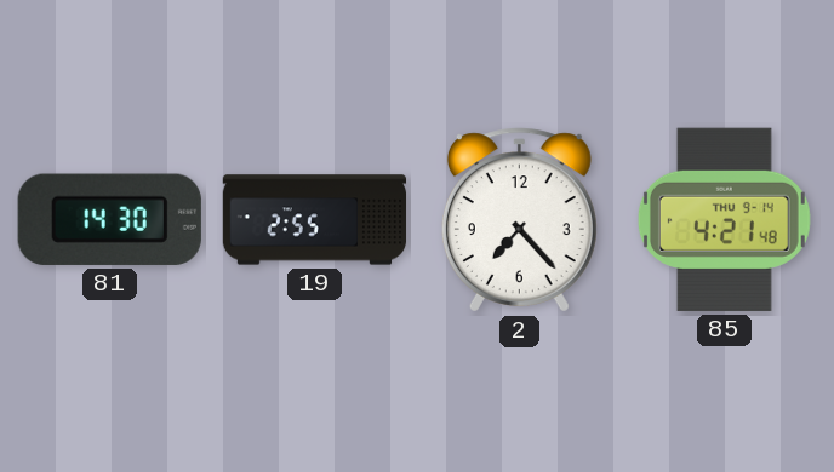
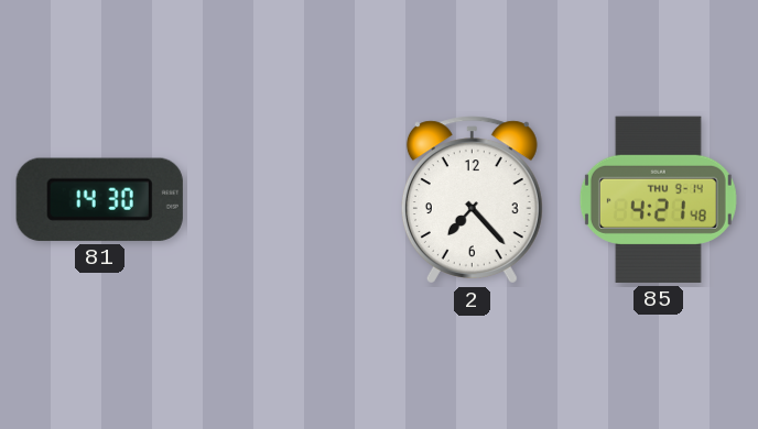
19: 2:55 -> none
